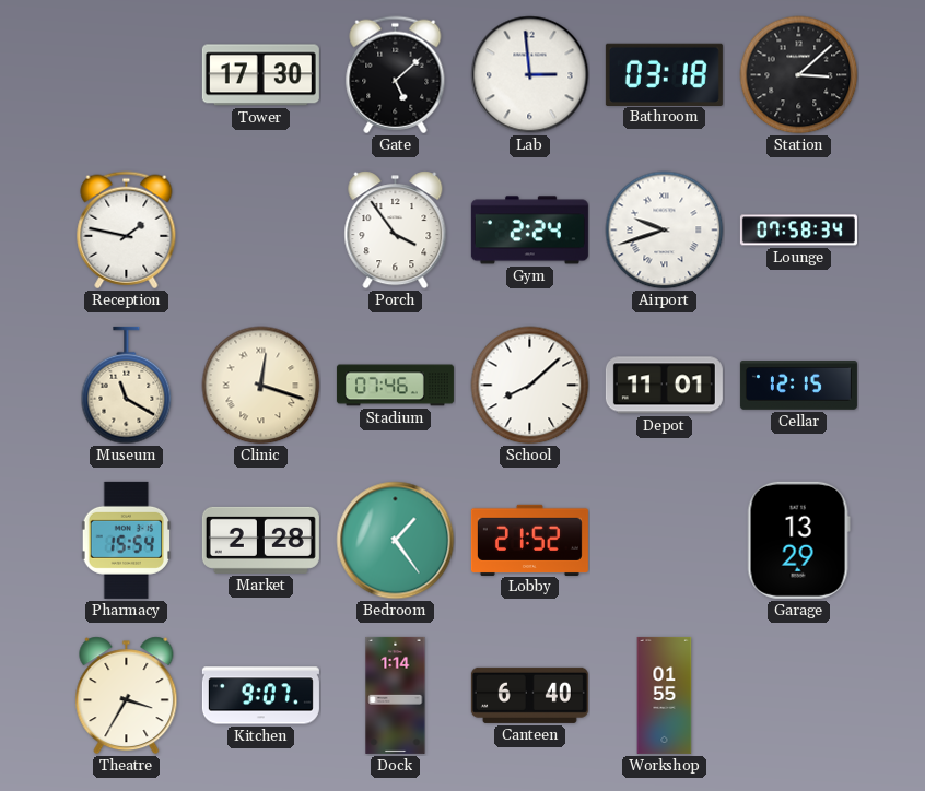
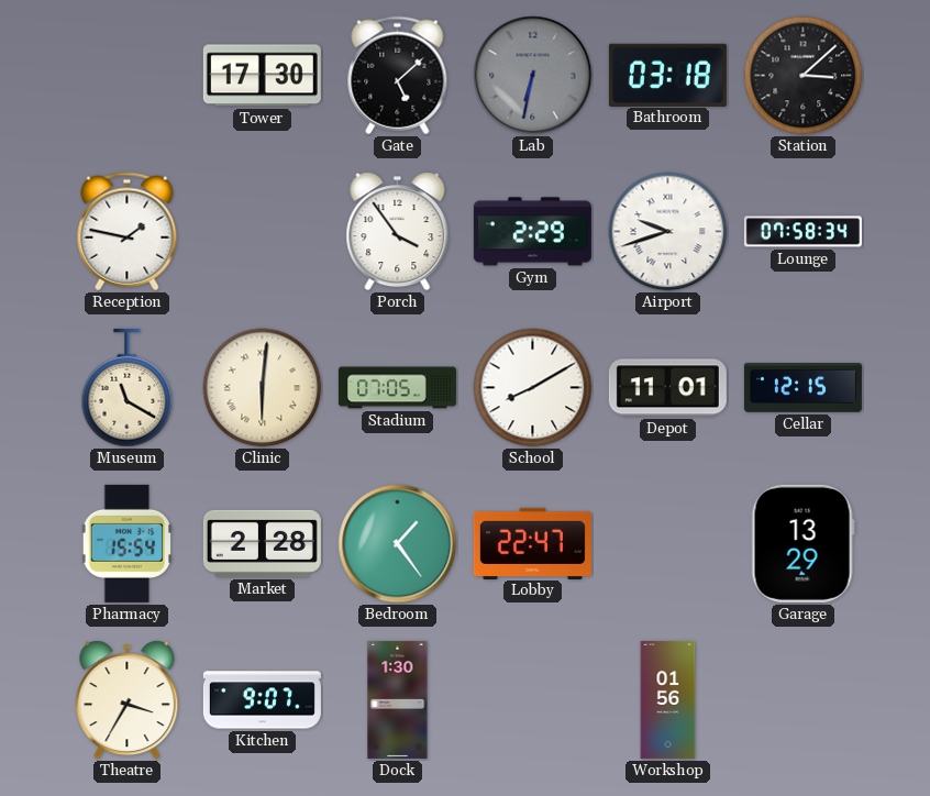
Lab: 2:59 -> 6:32
Lab dial: white -> grey
Gym: 2:24 -> 2:29
Clinic: 12:18 -> 6:01
Stadium: 07:46 -> 07:05
School: 8:08 -> 8:10
Lobby: 21:52 -> 22:47
Dock: 1:14 -> 1:30
Canteen: 6:40 -> none
Workshop: 01:55 -> 01:56
